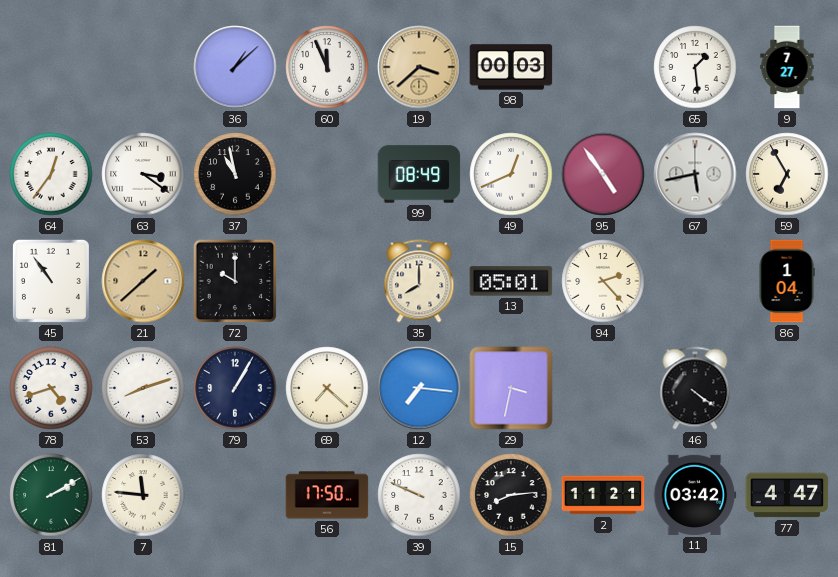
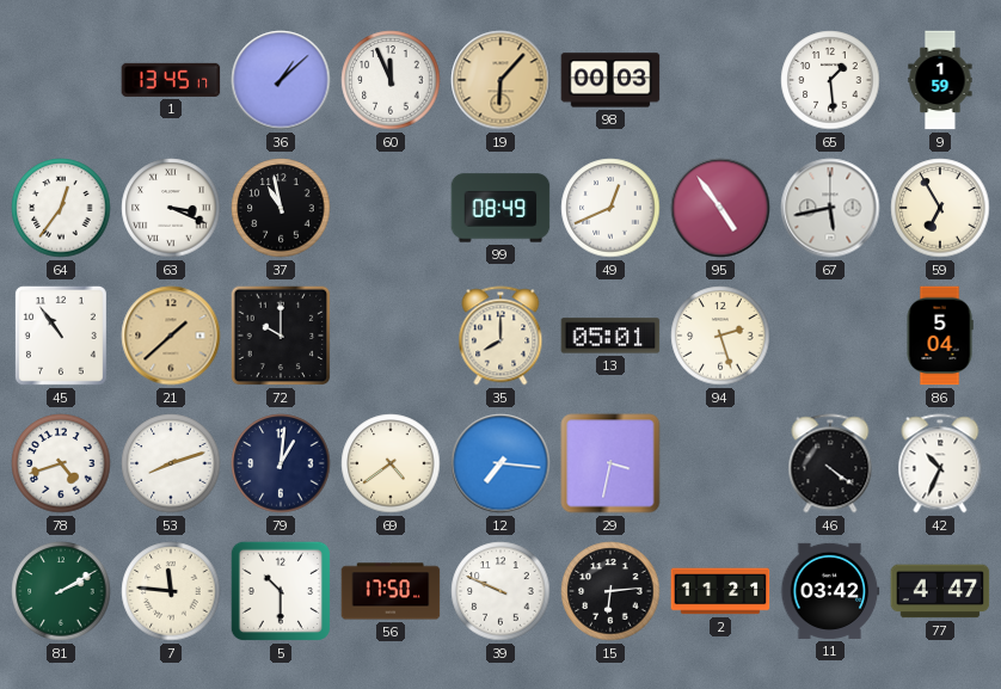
1: none -> 13:45
19: 3:38 -> 6:07
9: 7:27 -> 1:59
63: 3:21 -> 3:19
94: 2:23 -> 2:27
86: 1:04 -> 5:04
79: 1:05 -> 1:01
69: 7:22 -> 4:39
42: none -> 10:34
5: none -> 10:30
15: 8:14 -> 6:14
